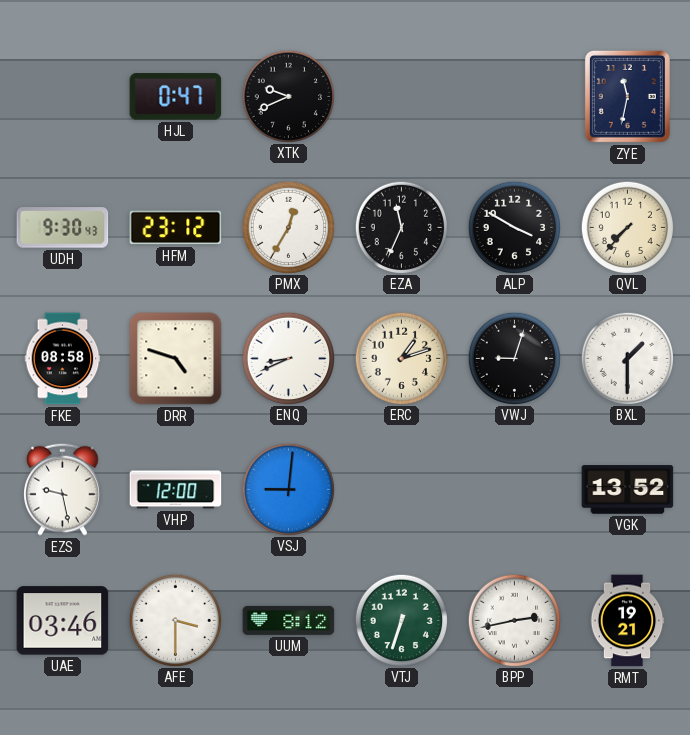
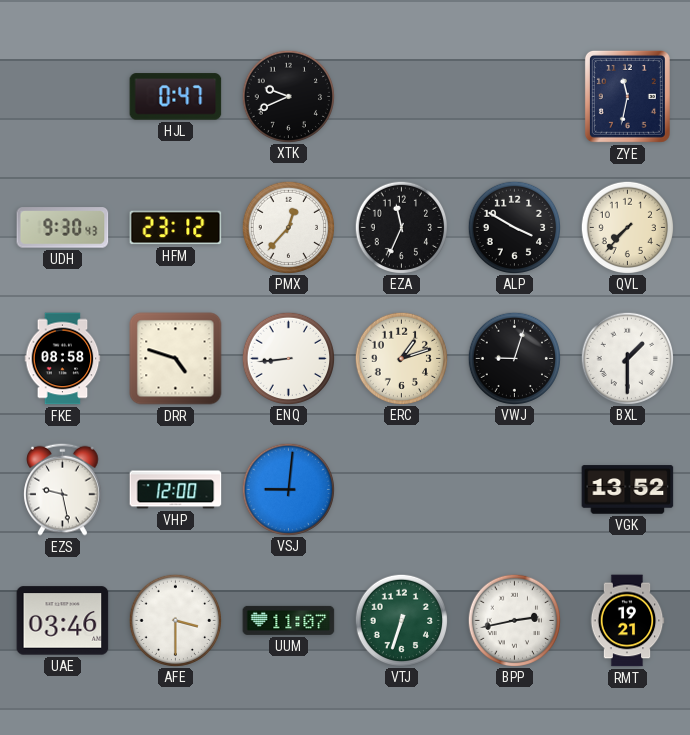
PMX: 12:35 -> 12:37
ENQ: 8:41 -> 8:44
UUM: 8:12 -> 11:07
